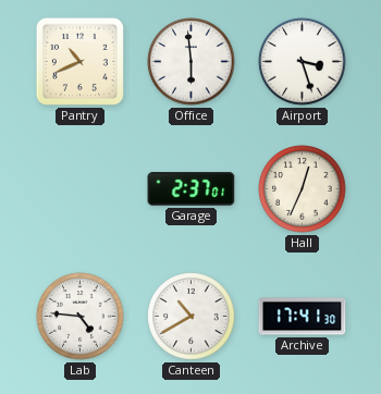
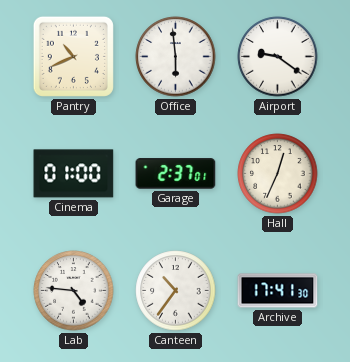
Airport: 3:27 -> 9:21
Cinema: none -> 01:00
Canteen: 10:40 -> 10:36
